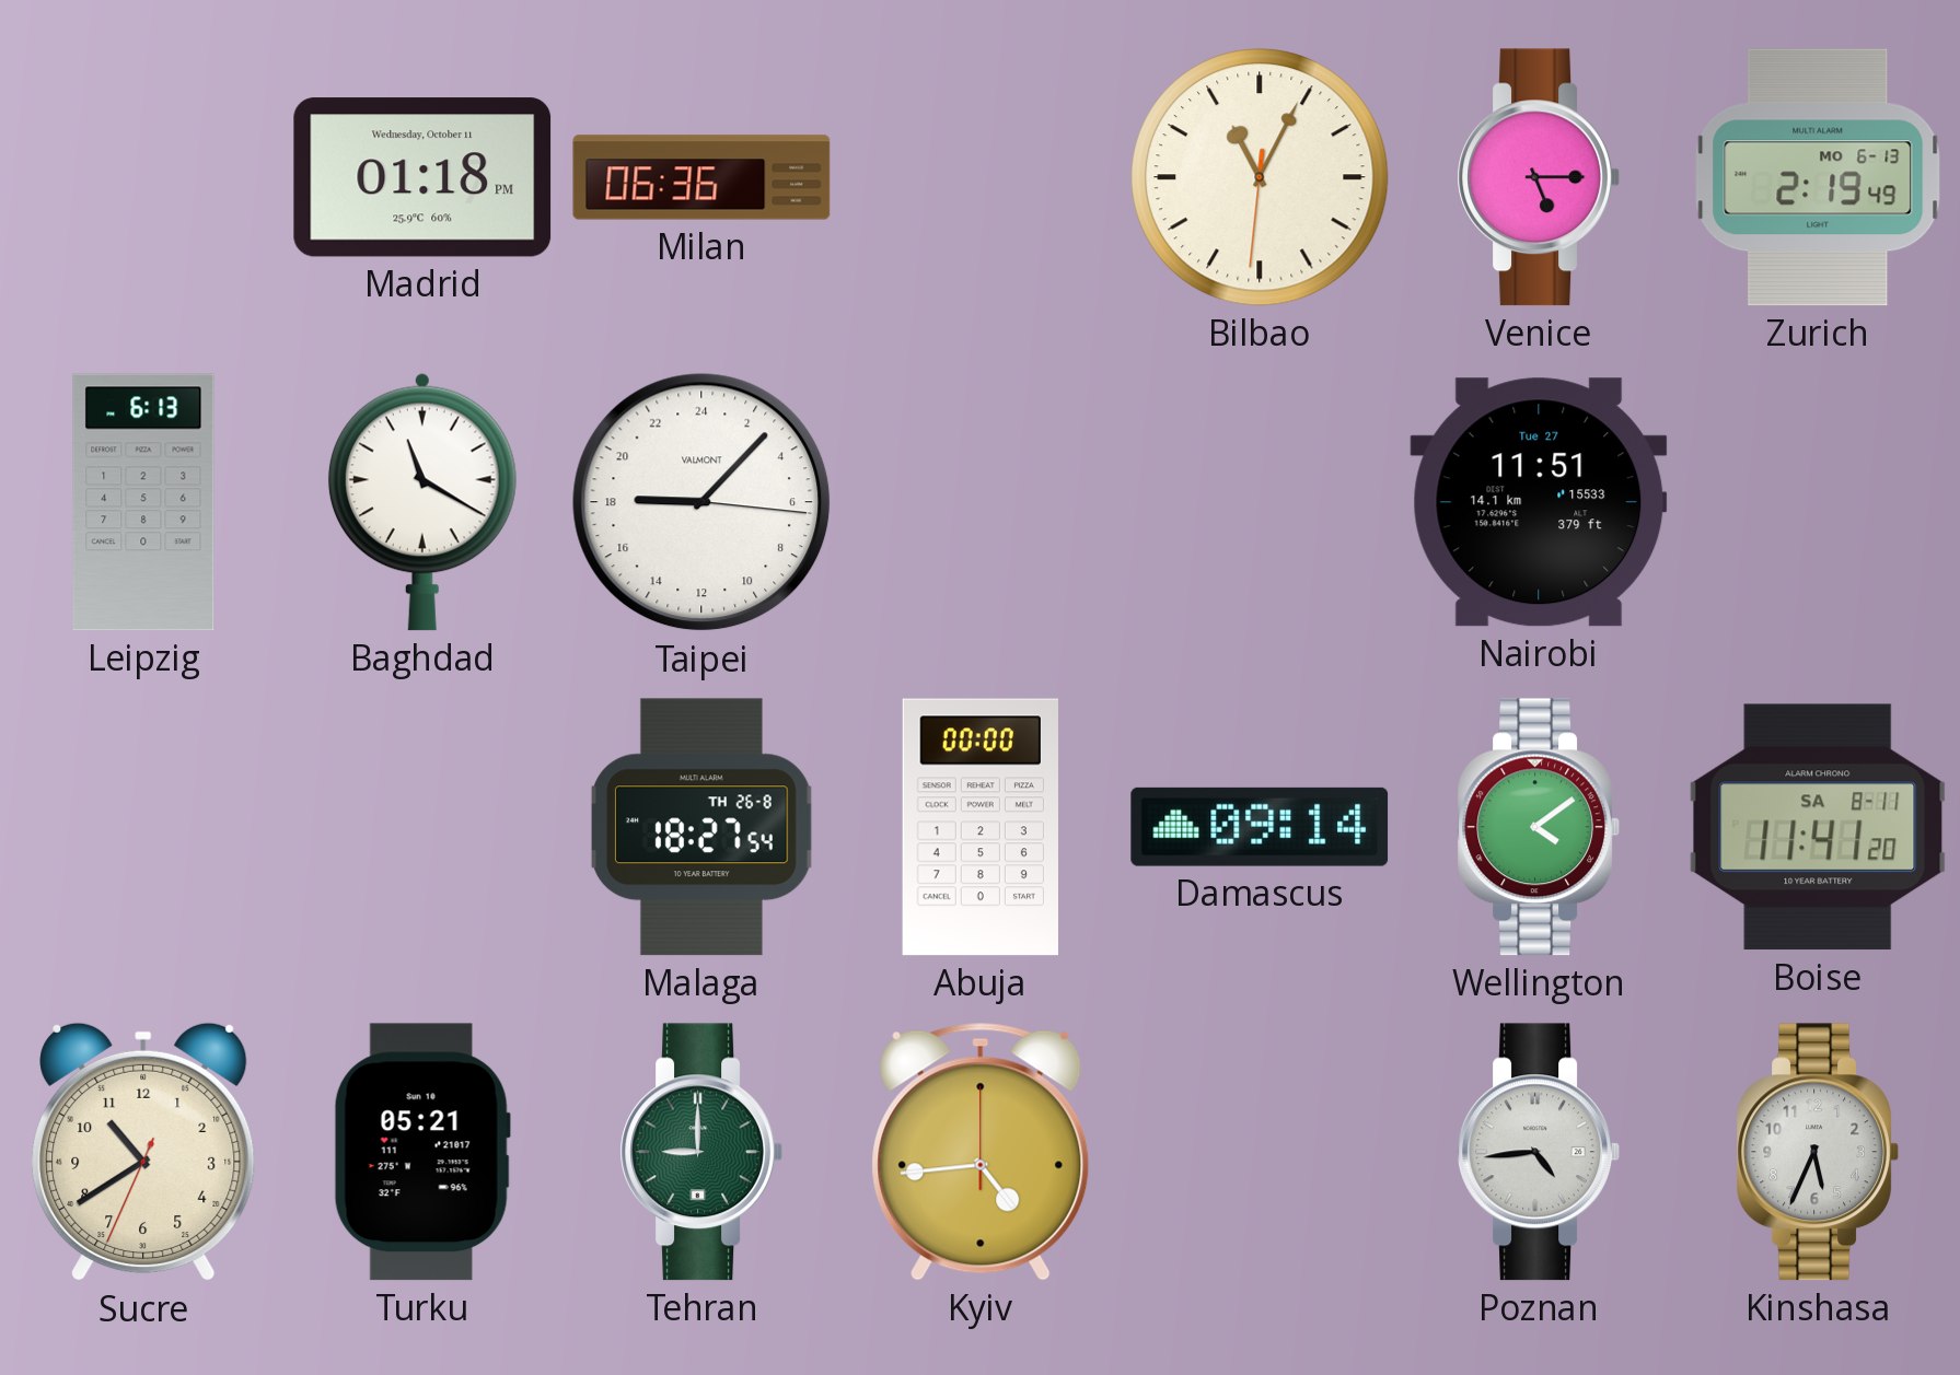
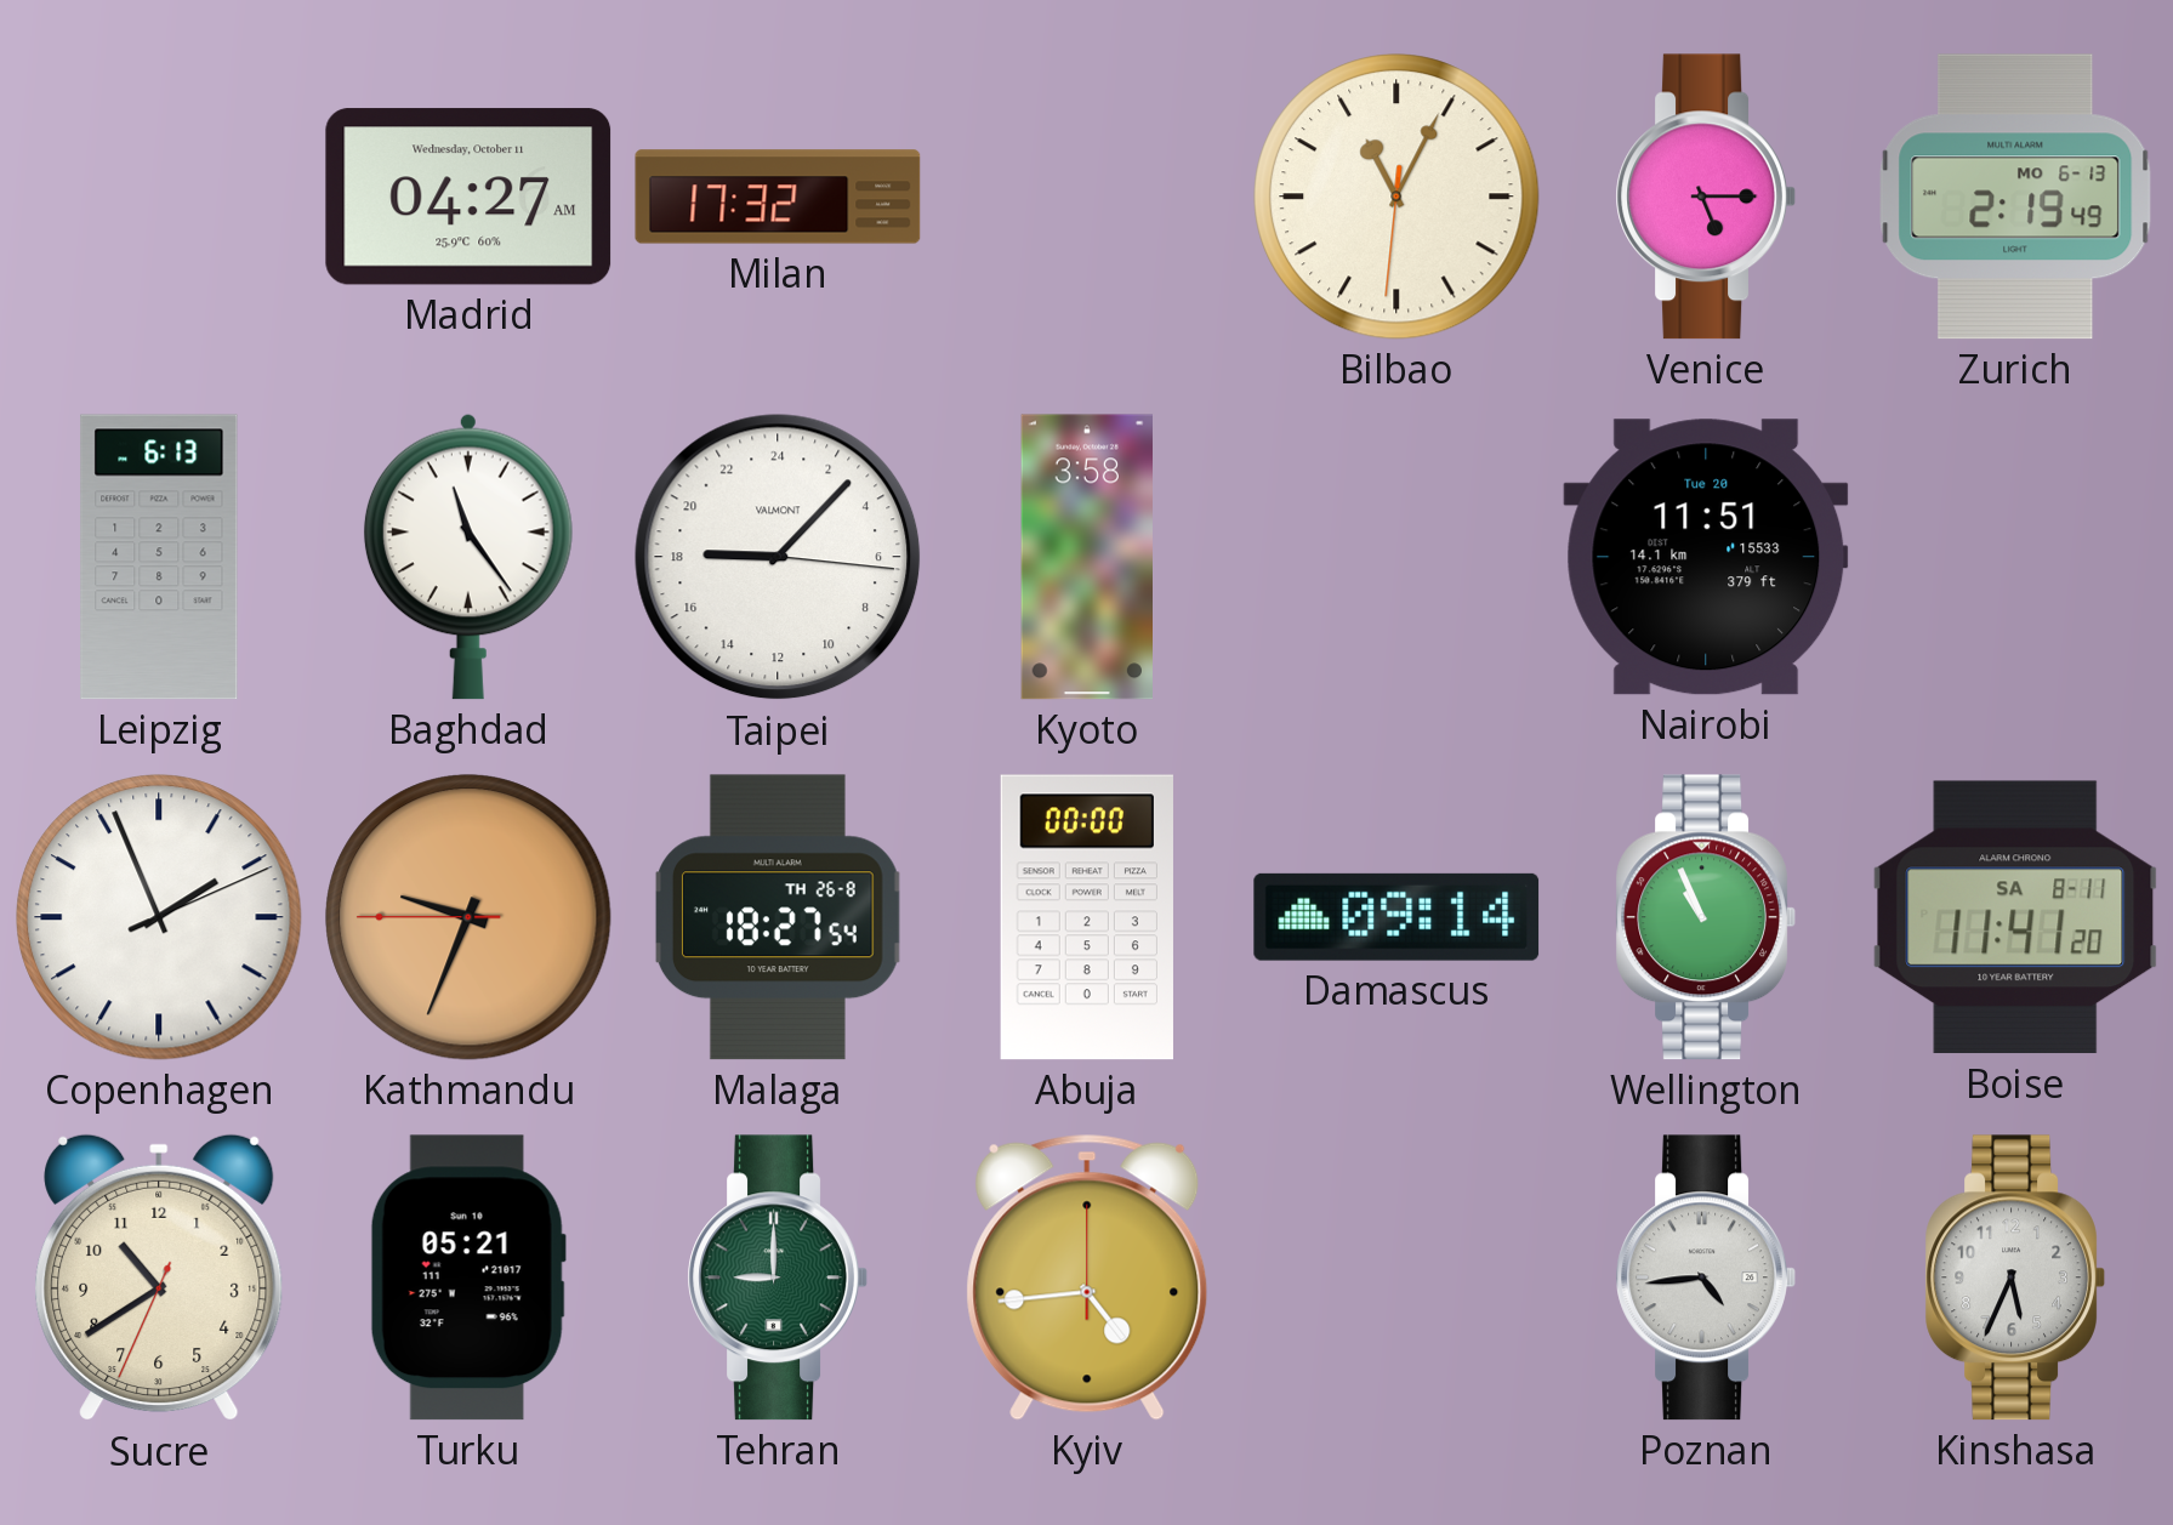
Madrid: 01:18 -> 04:27
Milan: 06:36 -> 17:32
Baghdad: 11:20 -> 11:24
Kyoto: none -> 3:58
Nairobi date: Tue 27 -> Tue 20
Copenhagen: none -> 1:56
Kathmandu: none -> 9:33
Wellington: 4:09 -> 10:56
